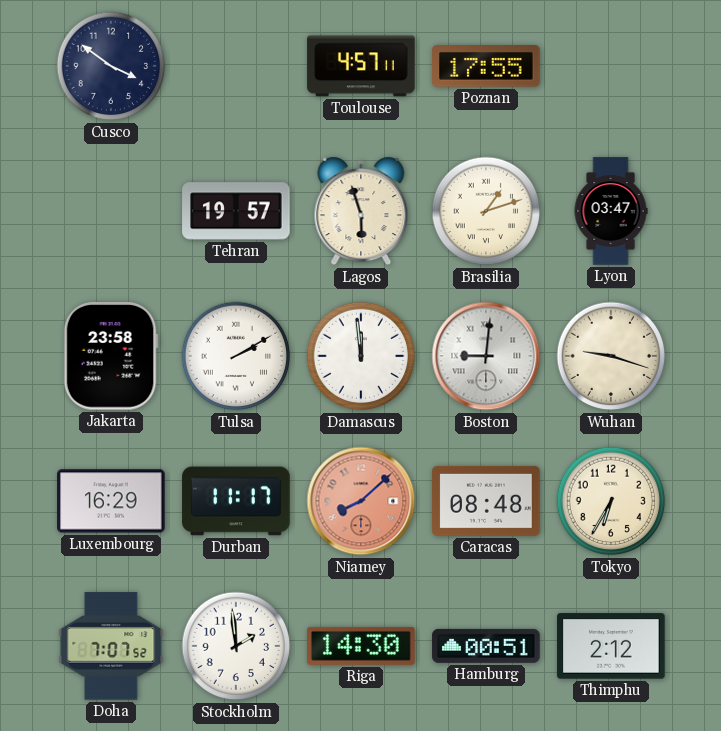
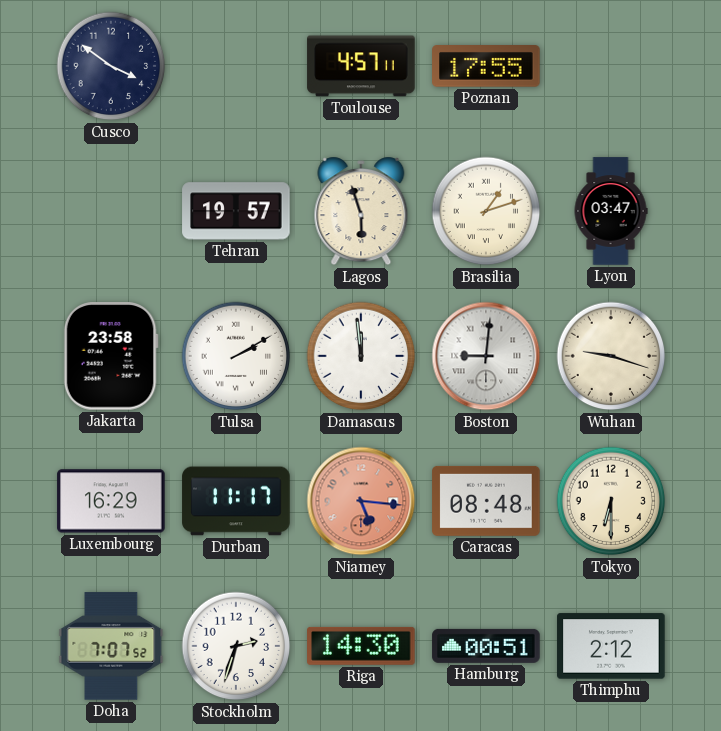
Niamey: 8:08 -> 5:16
Tokyo: 6:35 -> 6:30
Stockholm: 1:59 -> 2:33
